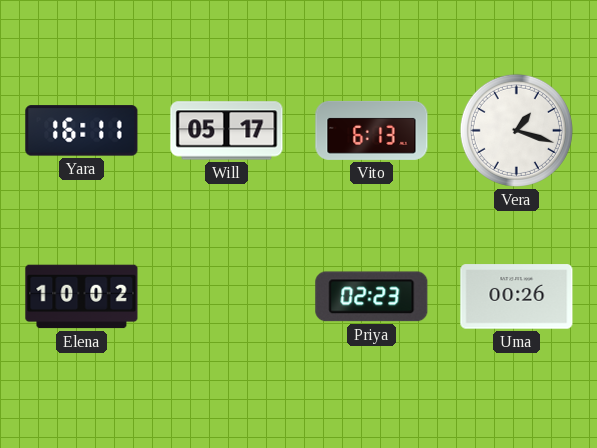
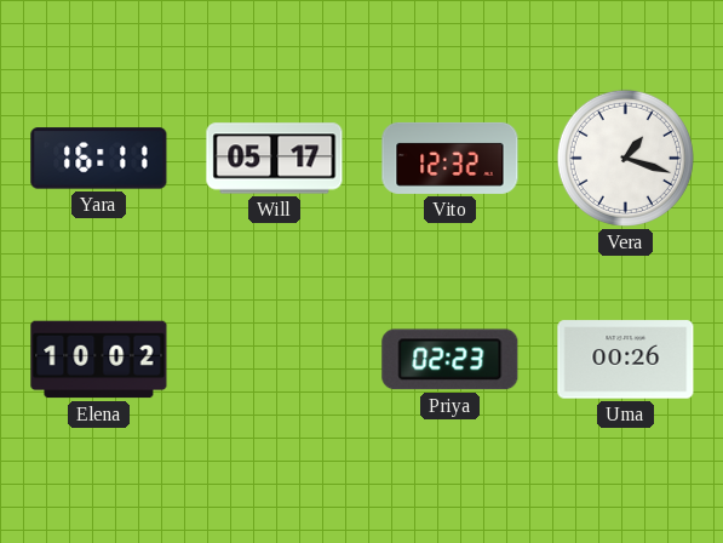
Vito: 6:13 -> 12:32
